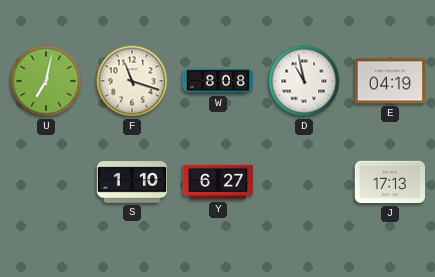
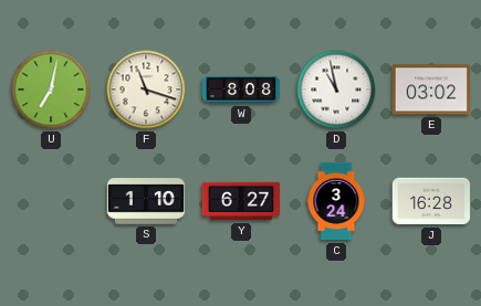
E: 04:19 -> 03:02
C: none -> 3:24
J: 17:13 -> 16:28
